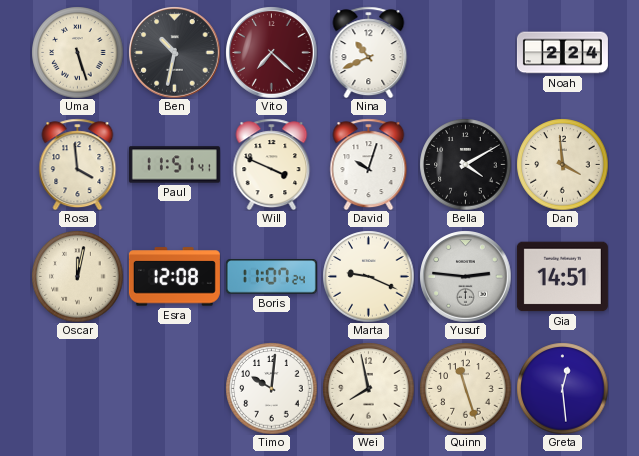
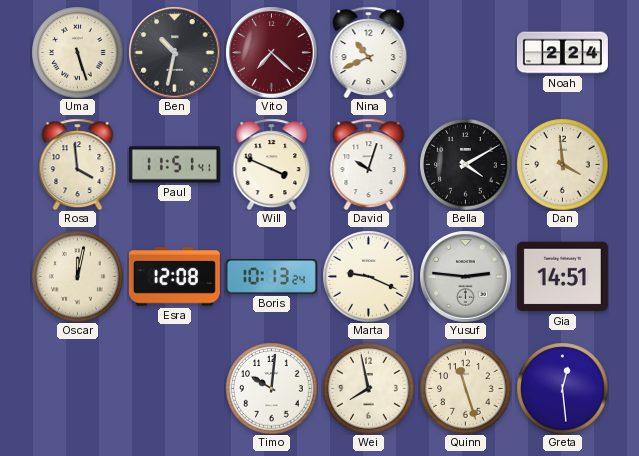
Boris: 11:07 -> 10:13
